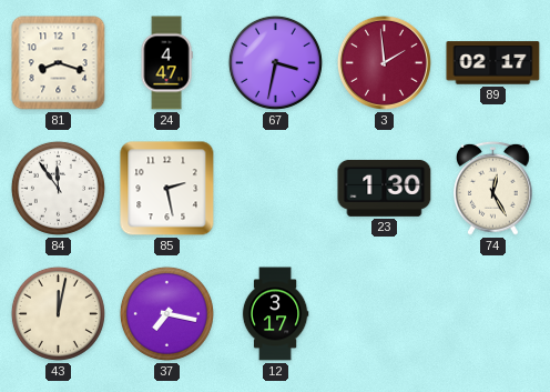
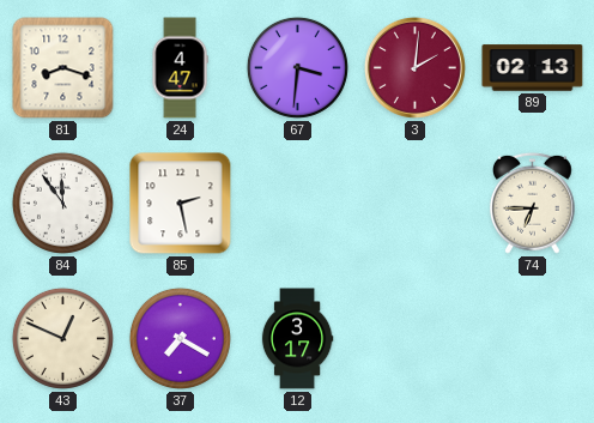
67: 3:32 -> 3:31
3: 1:59 -> 2:01
89: 02:17 -> 02:13
23: 1:30 -> none
74: 12:25 -> 6:45
43: 12:02 -> 12:49
37: 7:17 -> 7:20
